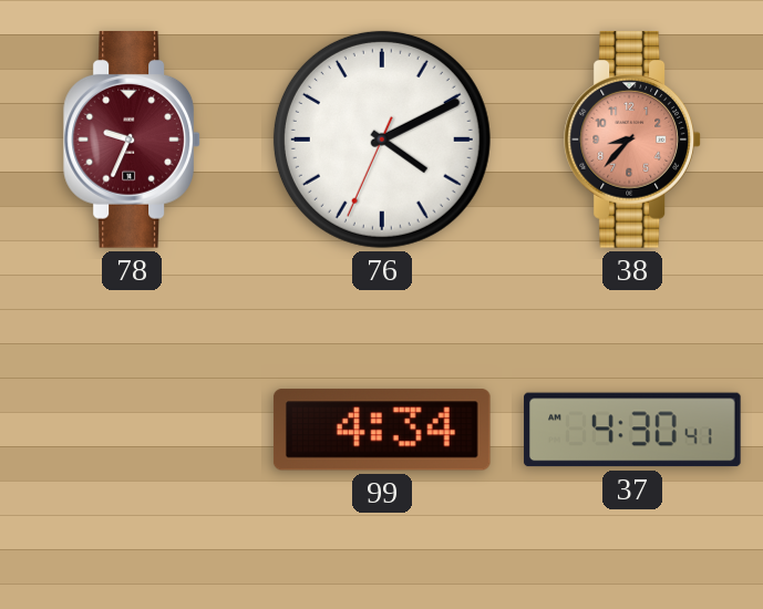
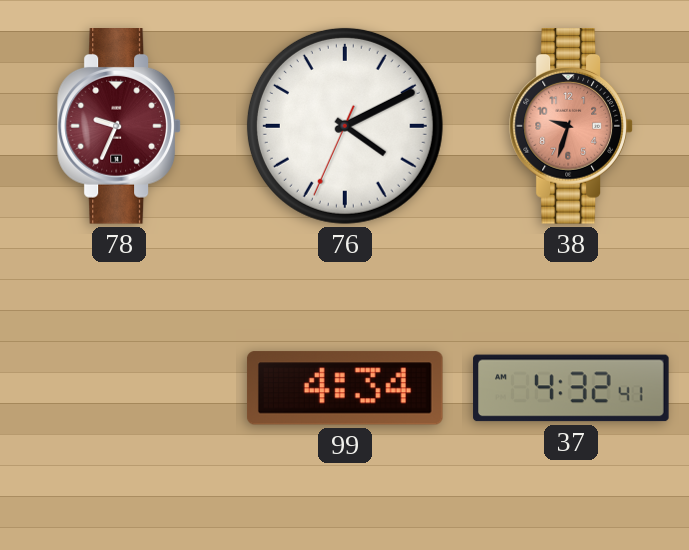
38: 8:37 -> 9:33
37: 4:30 -> 4:32
